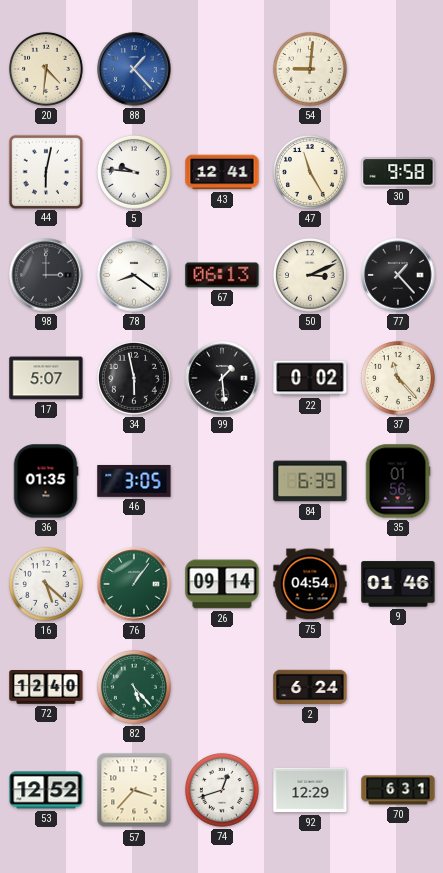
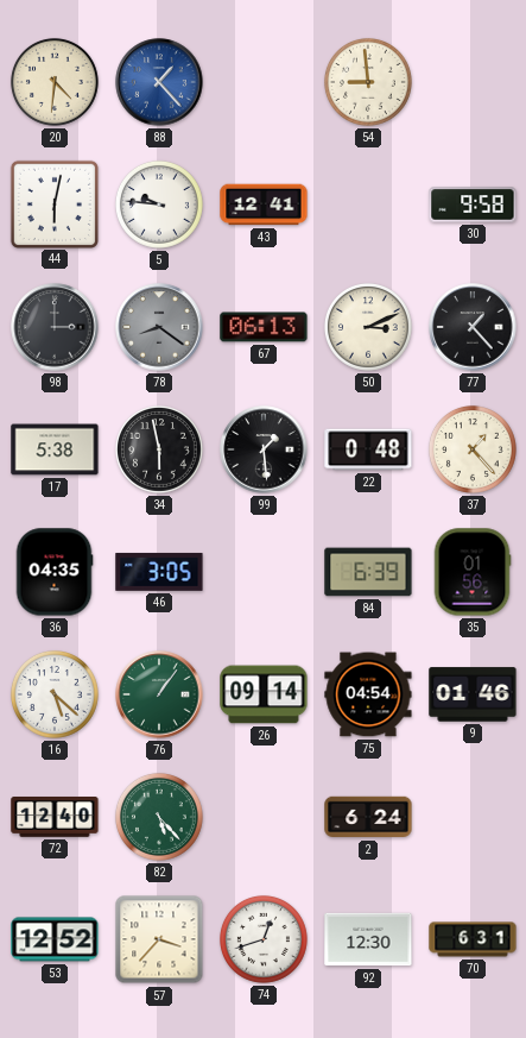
54: 9:01 -> 8:59
47: 11:25 -> none
78 dial: white -> grey
17: 5:07 -> 5:38
22: 0:02 -> 0:48
37: 11:23 -> 1:23
36: 01:35 -> 04:35
92: 12:29 -> 12:30
